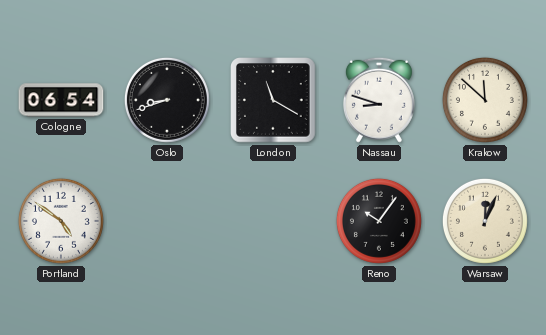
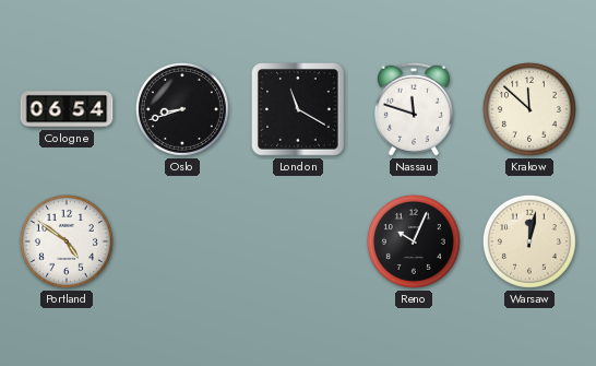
Nassau: 8:48 -> 11:48
Reno: 10:06 -> 10:04
Warsaw: 12:04 -> 12:02
